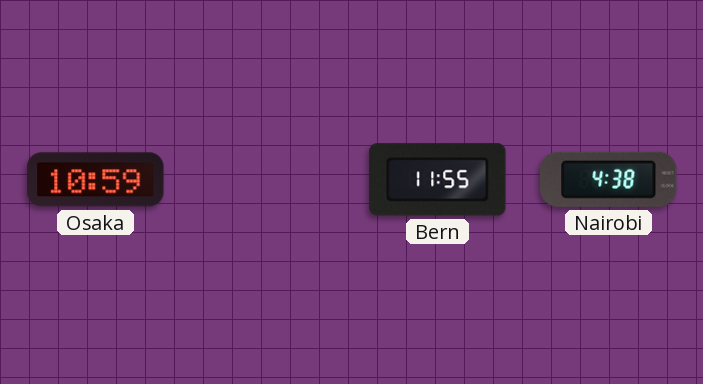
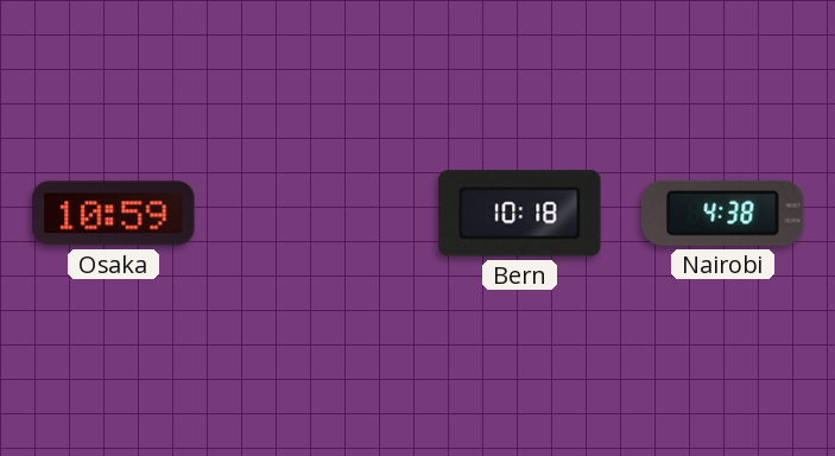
Bern: 11:55 -> 10:18
